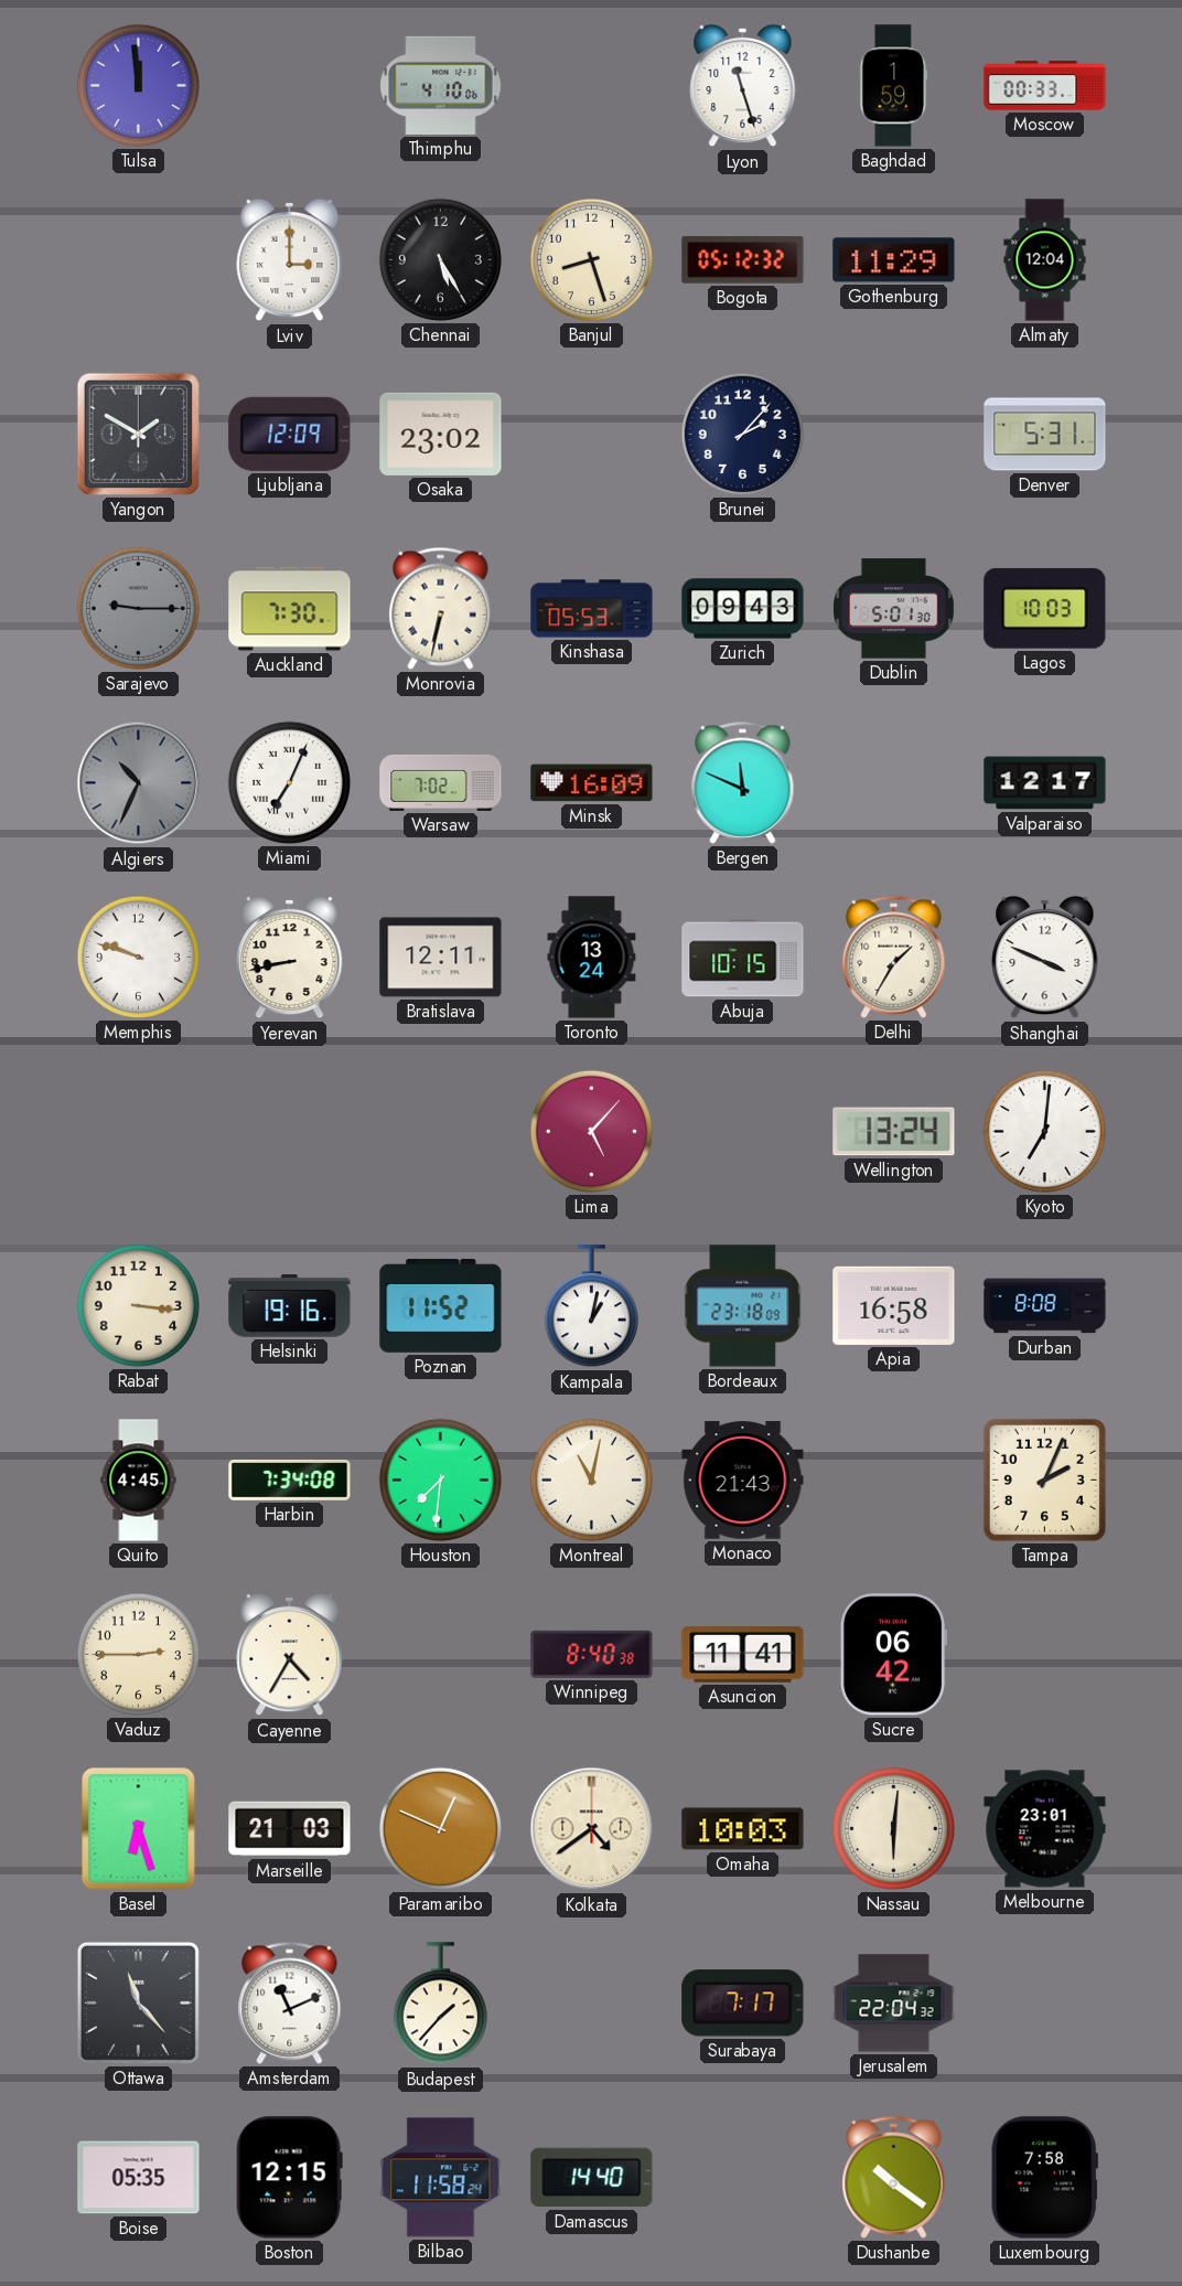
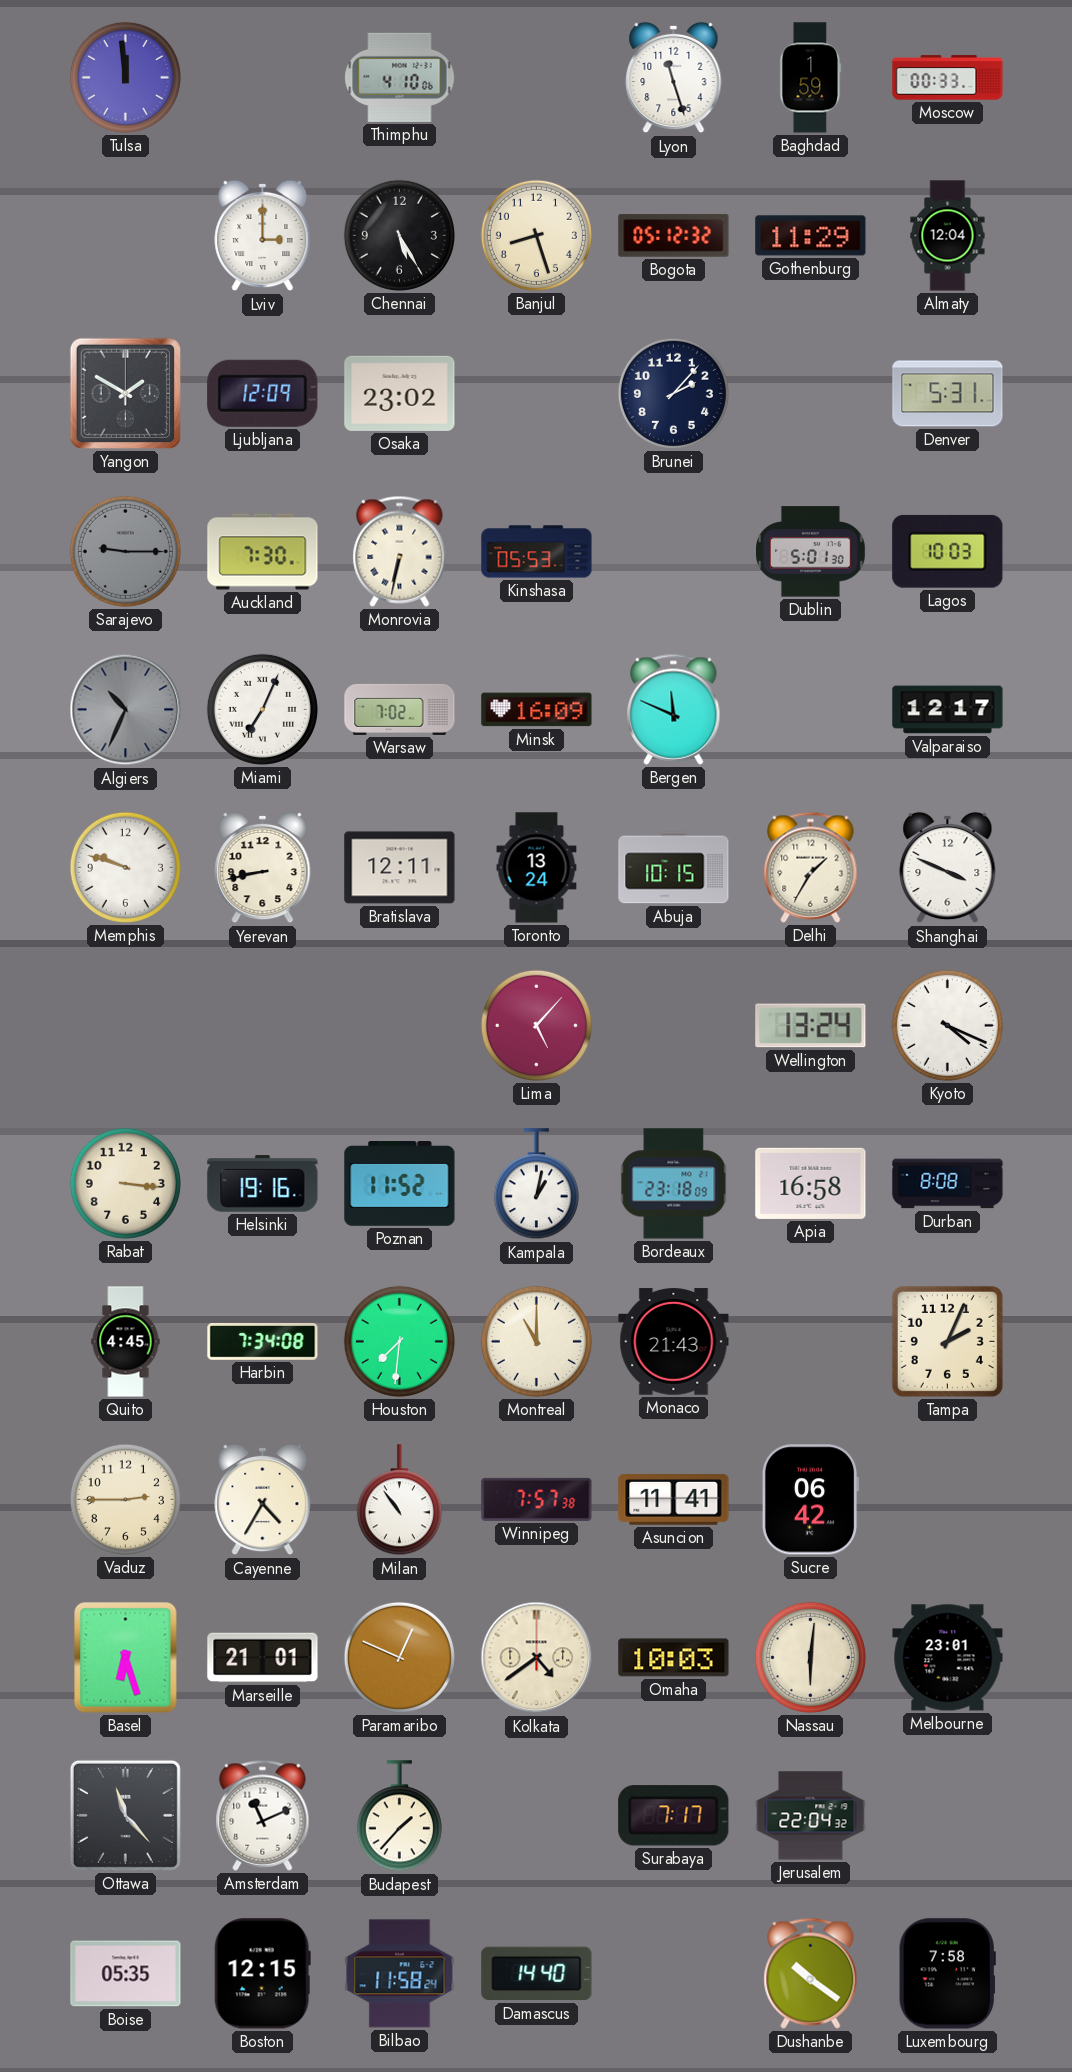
Zurich: 09:43 -> none
Kyoto: 7:01 -> 4:19
Montreal: 11:02 -> 11:00
Milan: none -> 10:54
Winnipeg: 8:40 -> 7:57
Marseille: 21:03 -> 21:01
